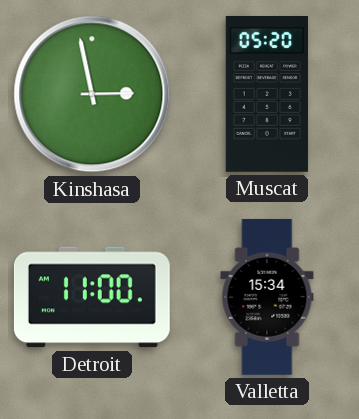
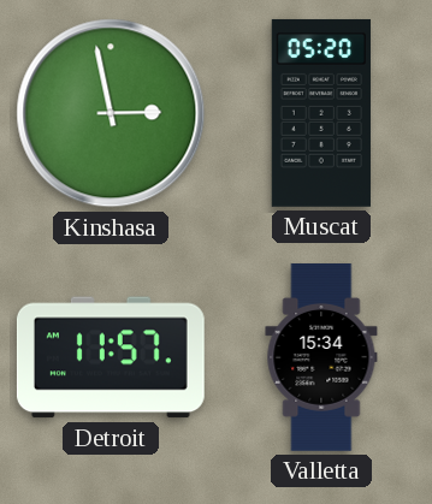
Detroit: 11:00 -> 11:57
